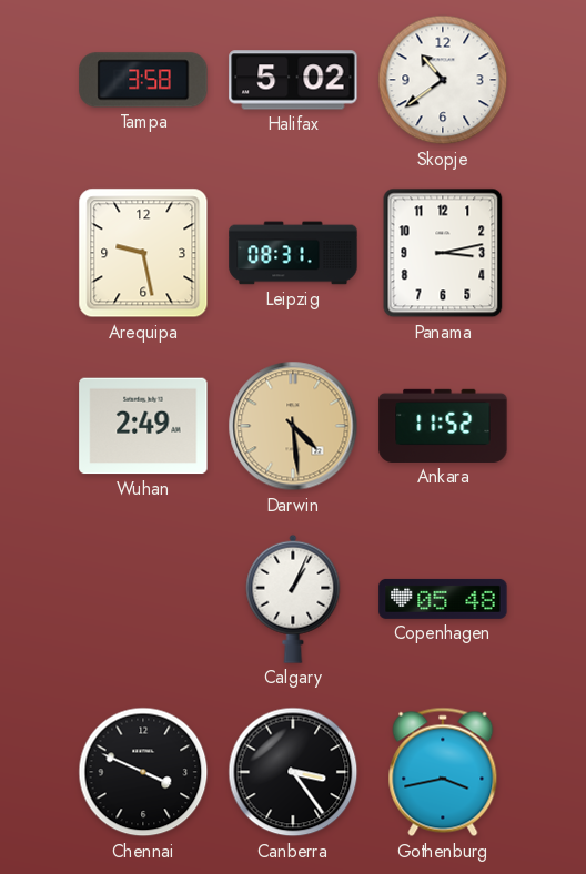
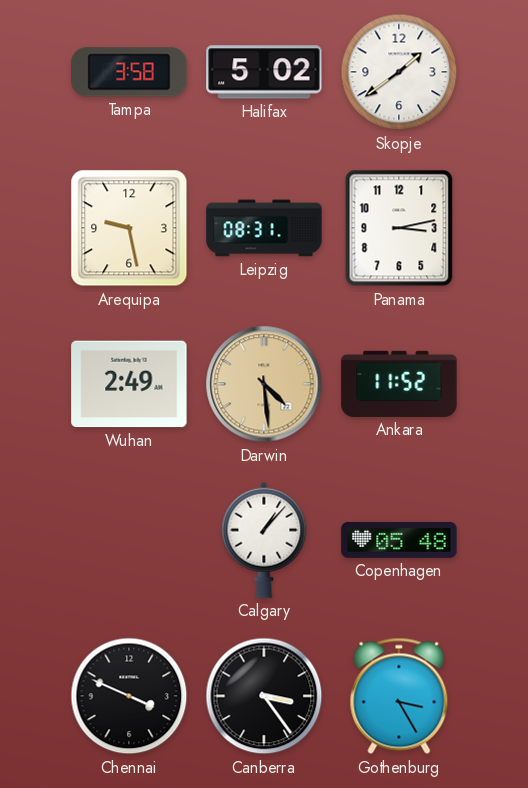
Skopje: 10:39 -> 1:39
Calgary: 1:04 -> 1:07
Gothenburg: 3:43 -> 3:25
